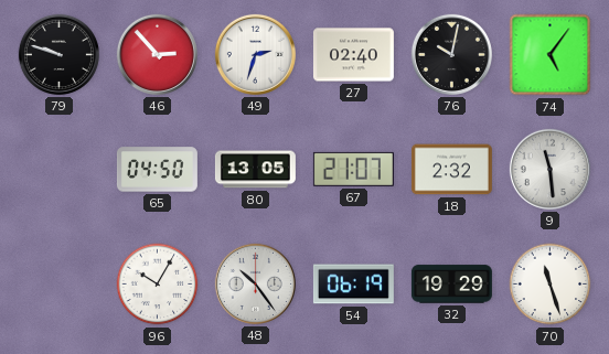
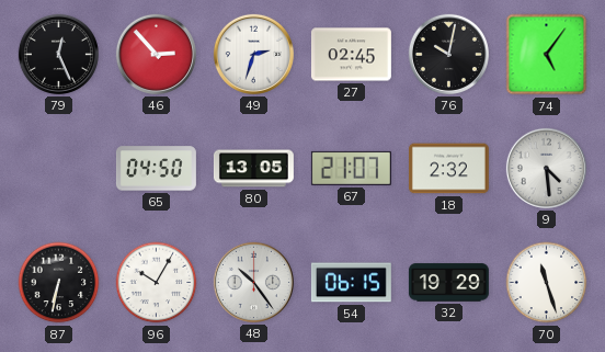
79: 9:48 -> 12:26
27: 02:40 -> 02:45
9: 11:29 -> 4:29
87: none -> 6:32
54: 06:19 -> 06:15
